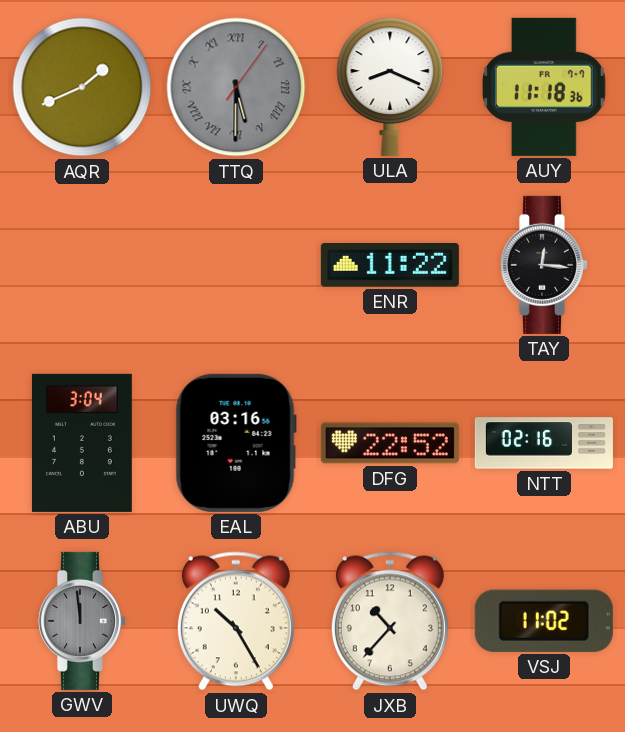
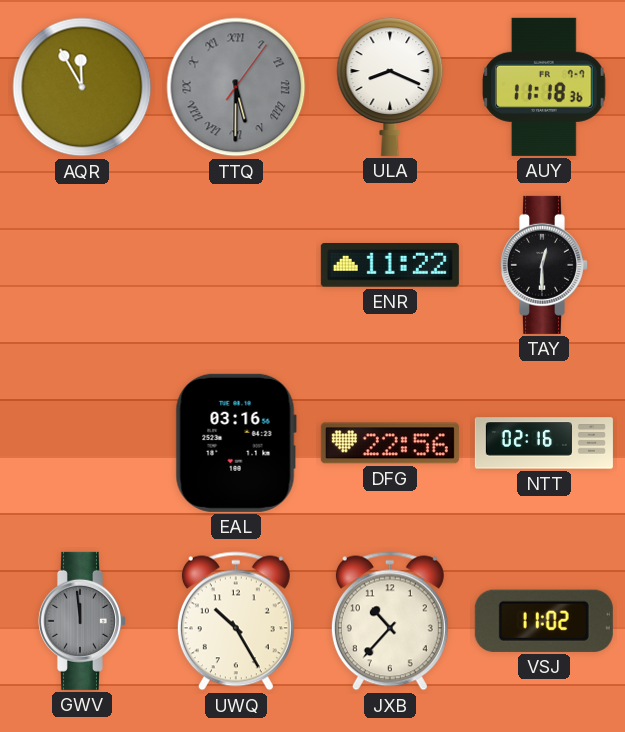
AQR: 1:41 -> 11:55
TAY: 12:16 -> 12:30
ABU: 3:04 -> none
DFG: 22:52 -> 22:56
